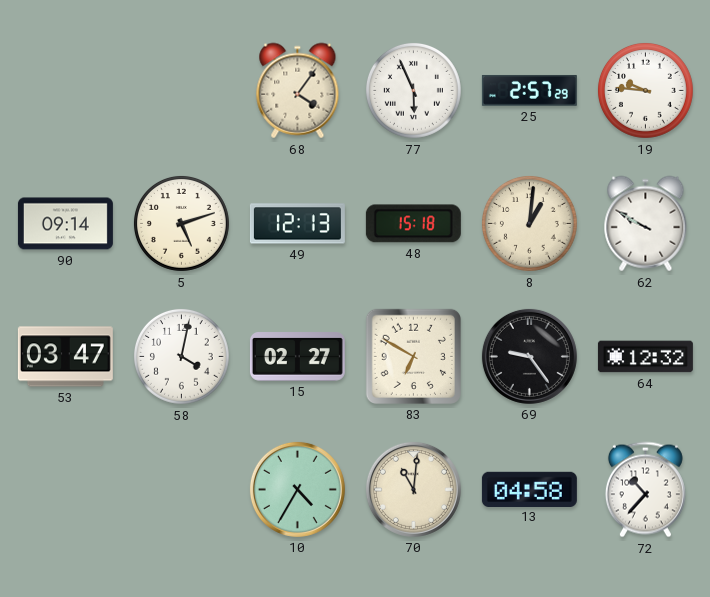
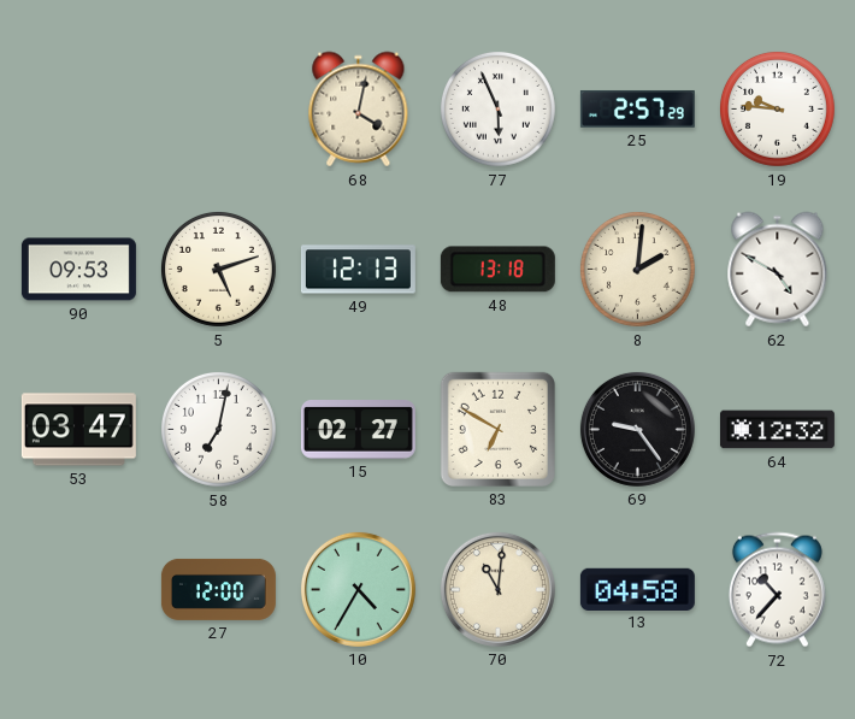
68: 4:06 -> 4:02
90: 09:14 -> 09:53
48: 15:18 -> 13:18
8: 1:01 -> 2:01
62: 9:50 -> 4:50
58: 4:02 -> 7:02
27: none -> 12:00
